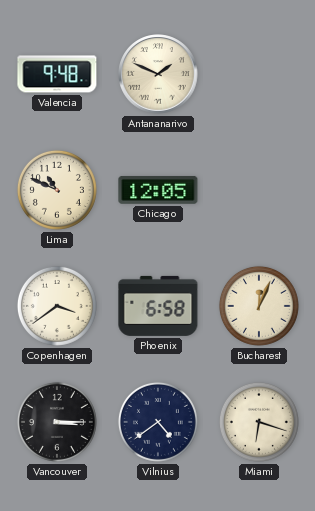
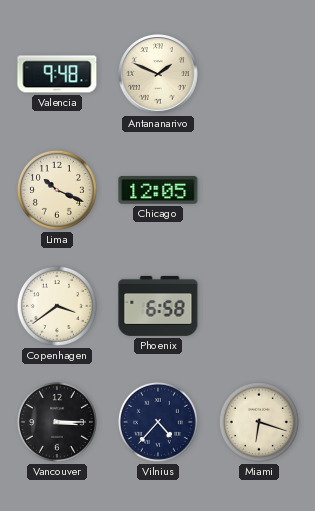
Lima: 10:49 -> 10:19
Bucharest: 12:04 -> none
Vilnius: 4:39 -> 4:37
